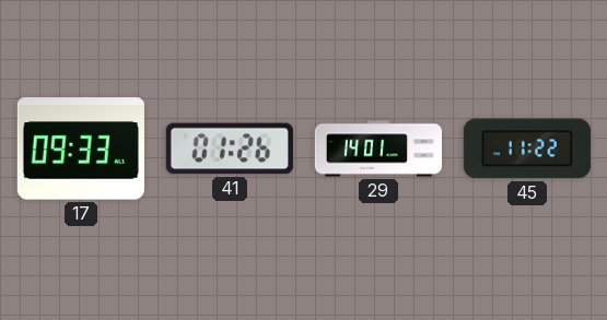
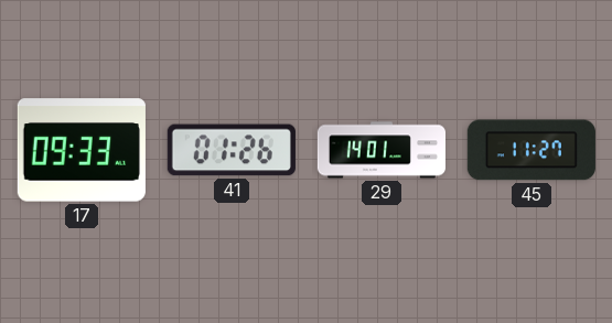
45: 11:22 -> 11:27
